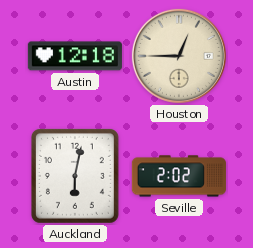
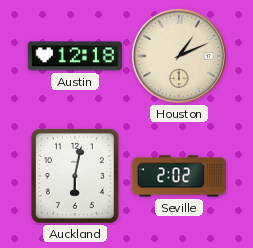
Houston: 12:45 -> 1:11
